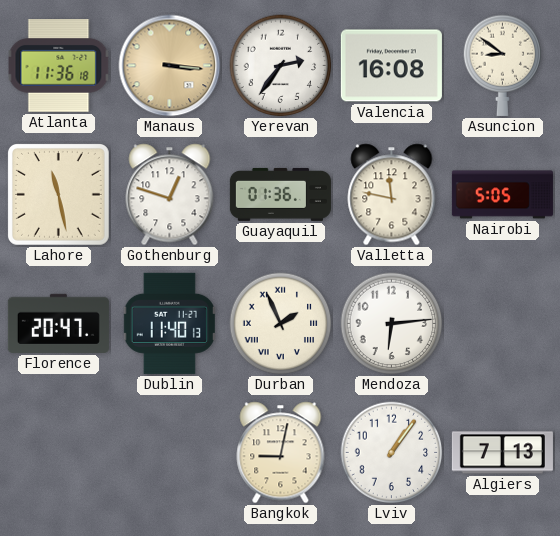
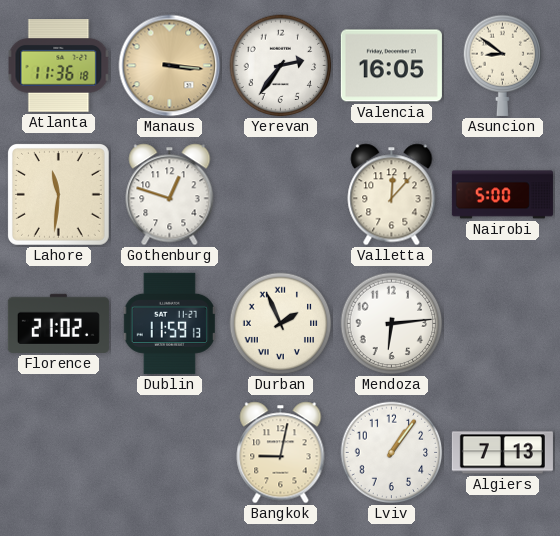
Valencia: 16:08 -> 16:05
Lahore: 11:28 -> 11:31
Guayaquil: 01:36 -> none
Valletta: 11:47 -> 12:07
Nairobi: 5:05 -> 5:00
Florence: 20:47 -> 21:02
Dublin: 11:40 -> 11:59
